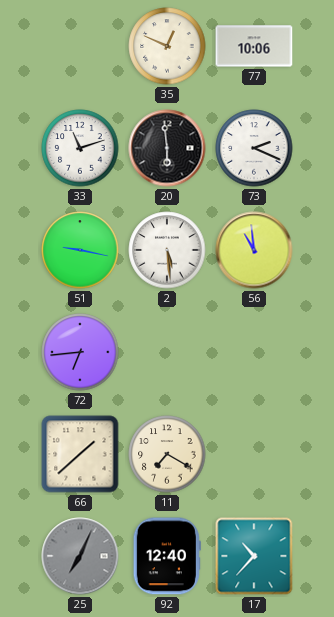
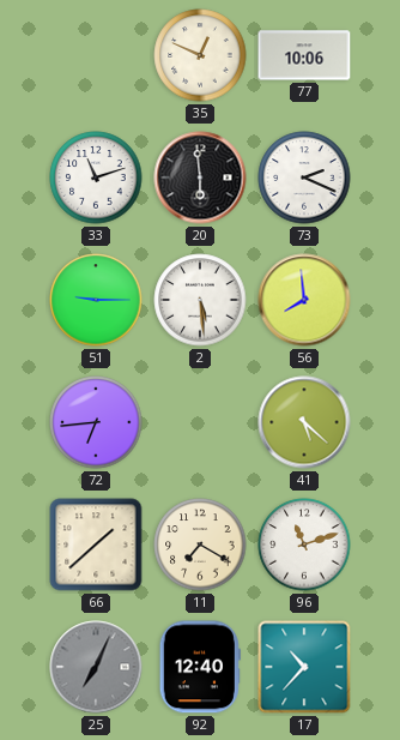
51: 9:17 -> 9:15
56: 10:59 -> 7:59
41: none -> 5:22
96: none -> 11:12
